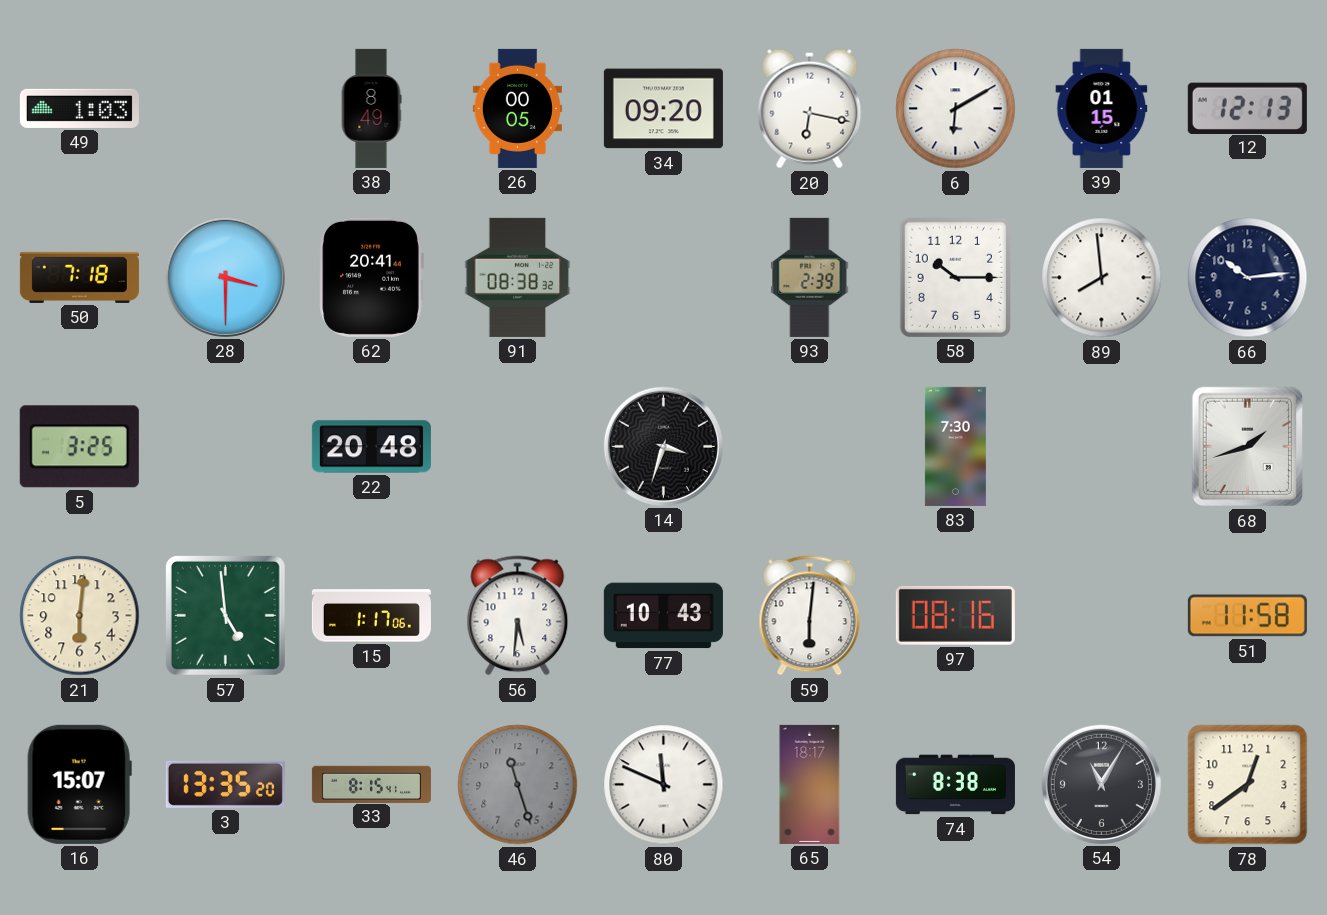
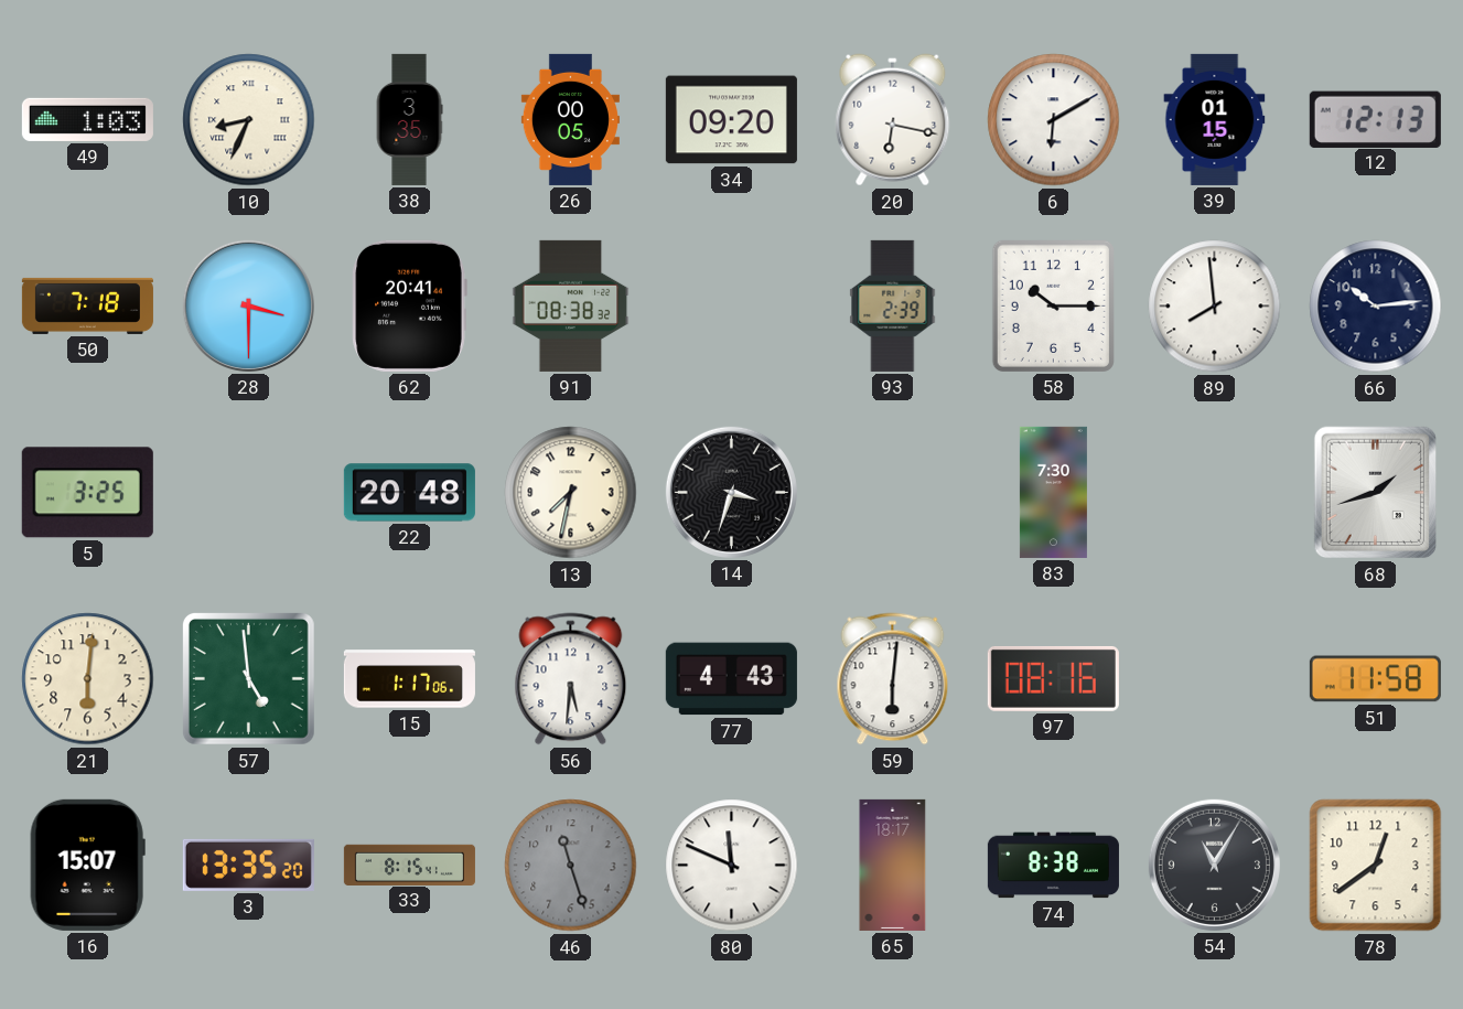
10: none -> 8:34
38: 8:49 -> 3:35
13: none -> 7:32
77: 10:43 -> 4:43
